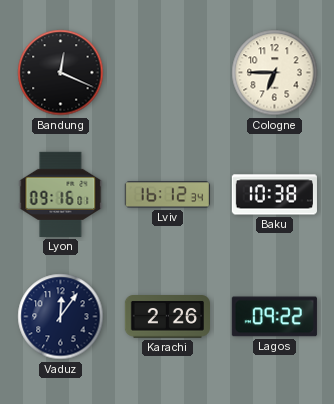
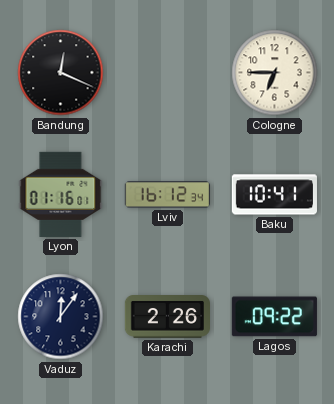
Lyon: 09:16 -> 01:16
Baku: 10:38 -> 10:41
